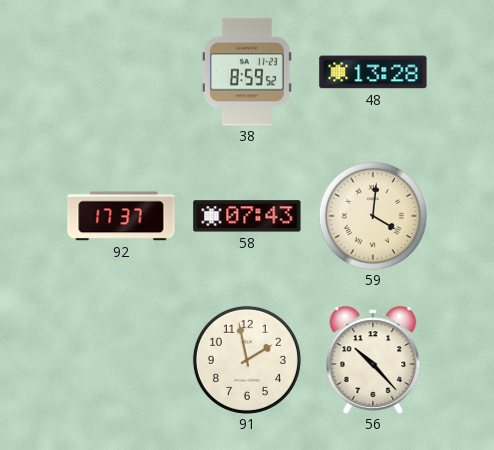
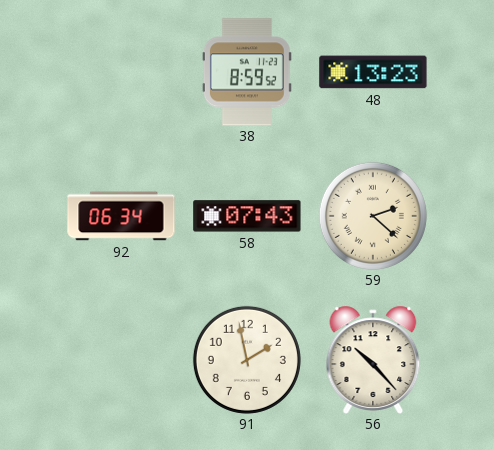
48: 13:28 -> 13:23
92: 17:37 -> 06:34
59: 4:01 -> 2:22
